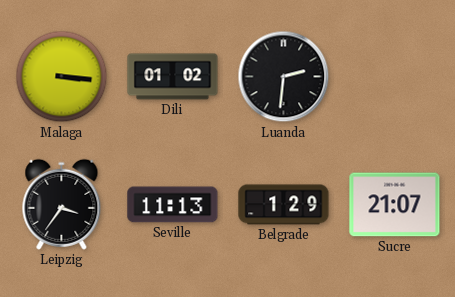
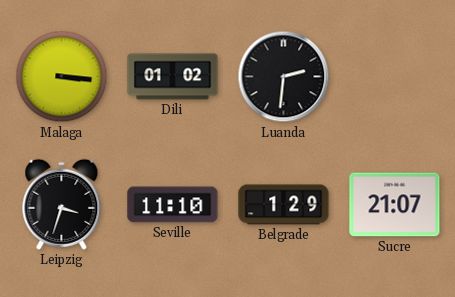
Leipzig: 3:36 -> 3:33
Seville: 11:13 -> 11:10
